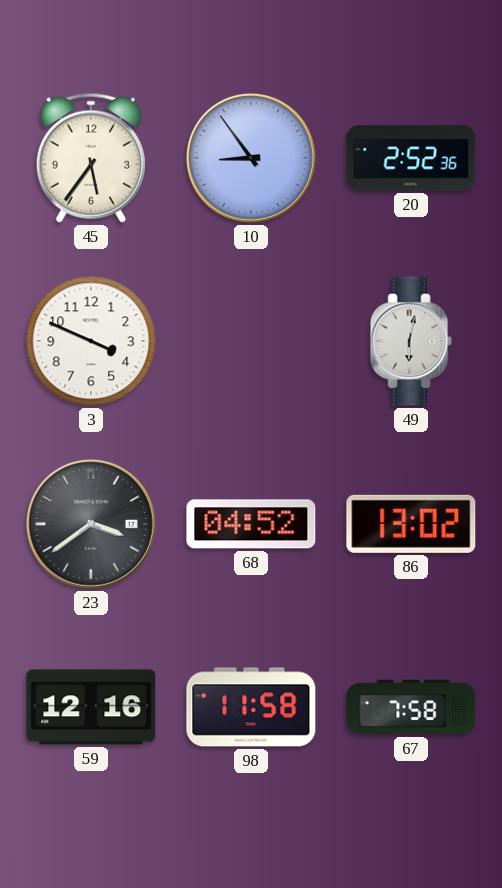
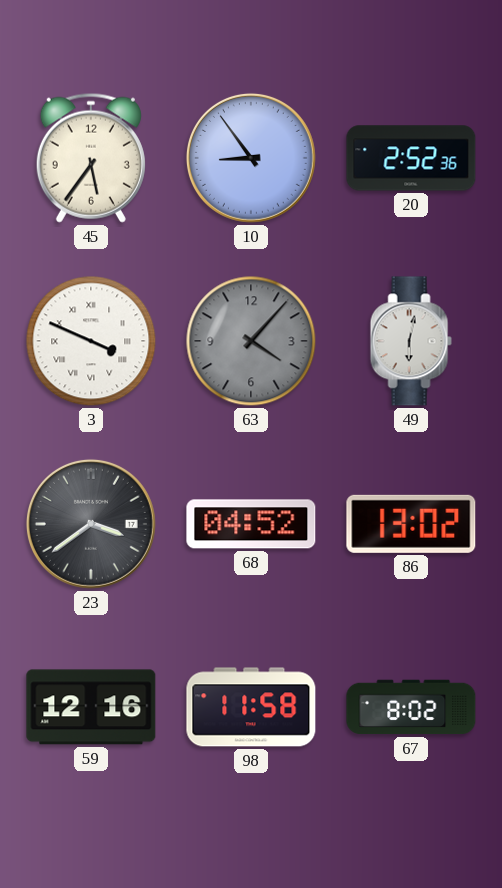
3 numerals: Arabic -> Roman
63: none -> 4:07
67: 7:58 -> 8:02
